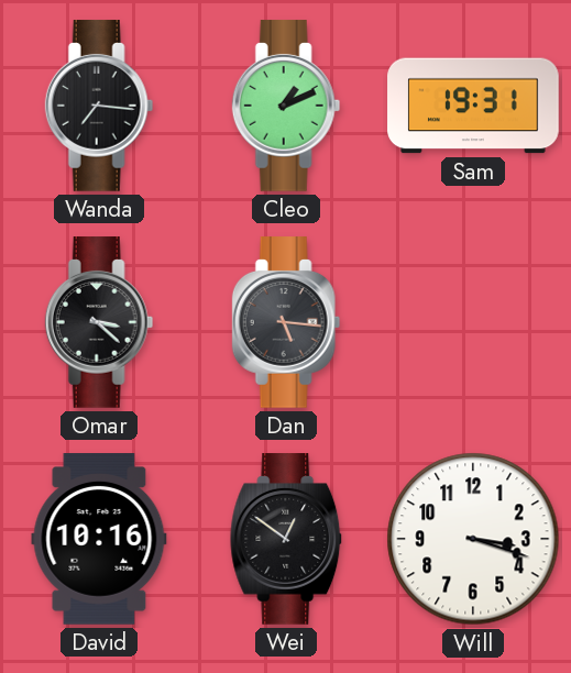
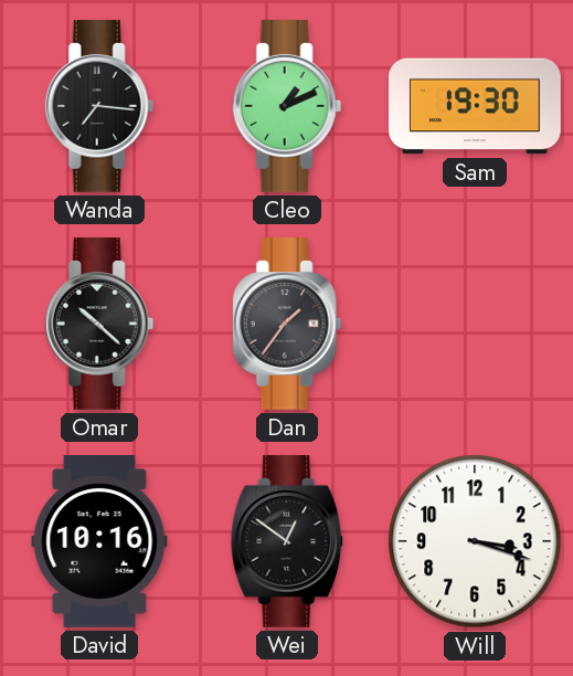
Sam: 19:31 -> 19:30
Omar: 3:22 -> 10:22
Dan: 5:16 -> 1:36
